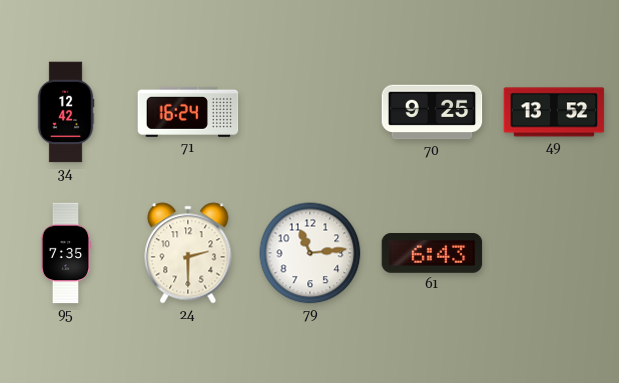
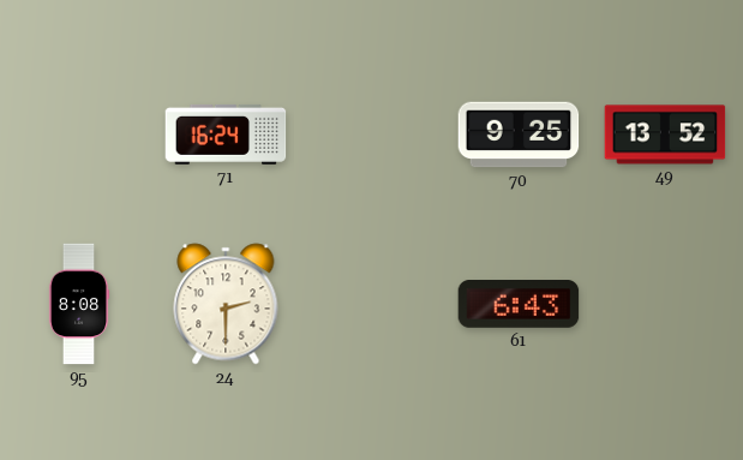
34: 12:42 -> none
95: 7:35 -> 8:08
79: 11:14 -> none
